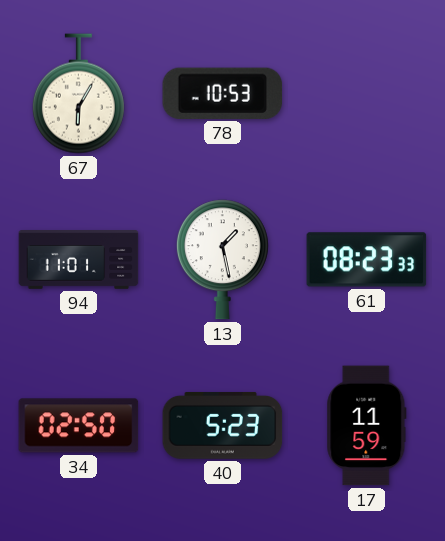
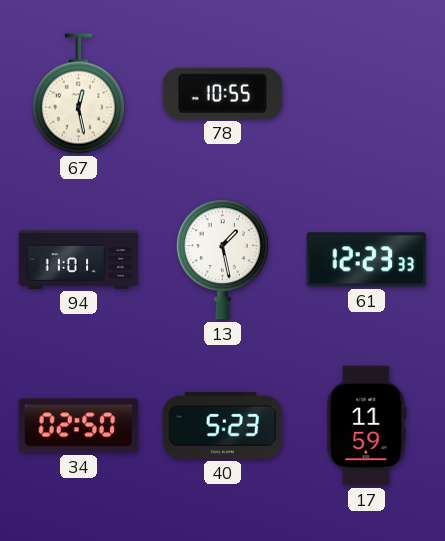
67: 6:05 -> 12:28
78: 10:53 -> 10:55
61: 08:23 -> 12:23
